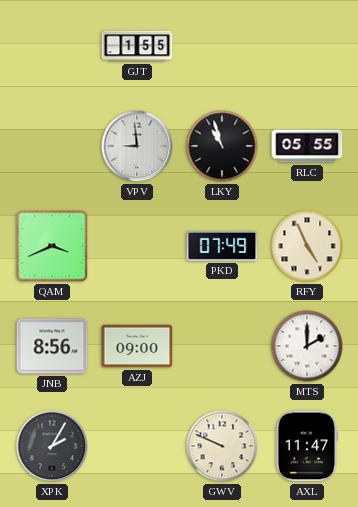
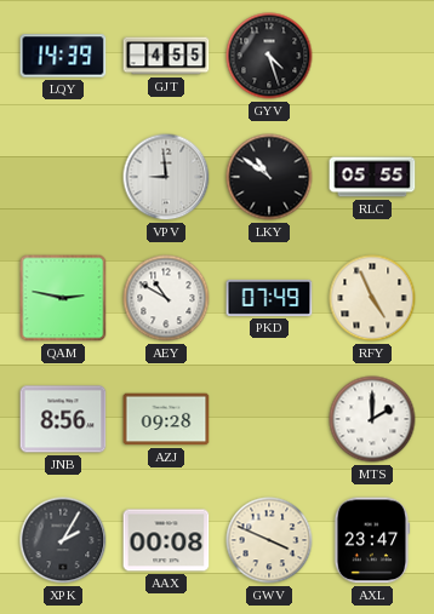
LQY: none -> 14:39
GJT: 1:55 -> 4:55
GYV: none -> 4:27
LKY: 10:57 -> 10:51
QAM: 3:41 -> 2:47
AEY: none -> 10:50
AZJ: 09:00 -> 09:28
AAX: none -> 00:08
GWV: 9:49 -> 3:49
AXL: 11:47 -> 23:47
